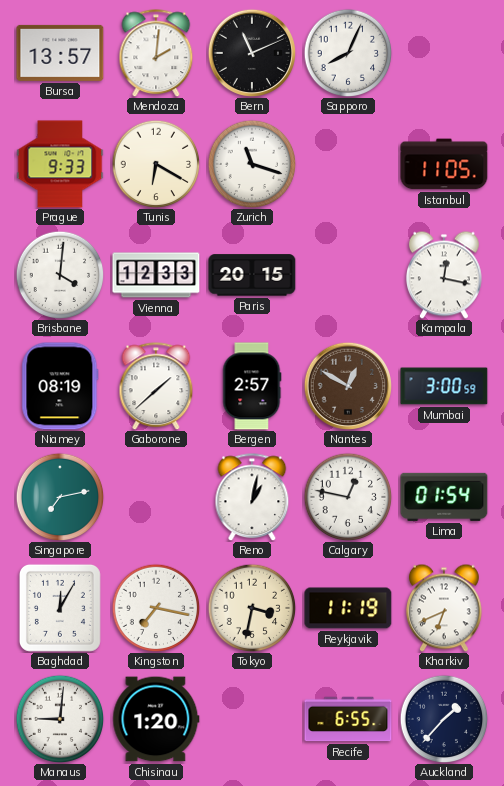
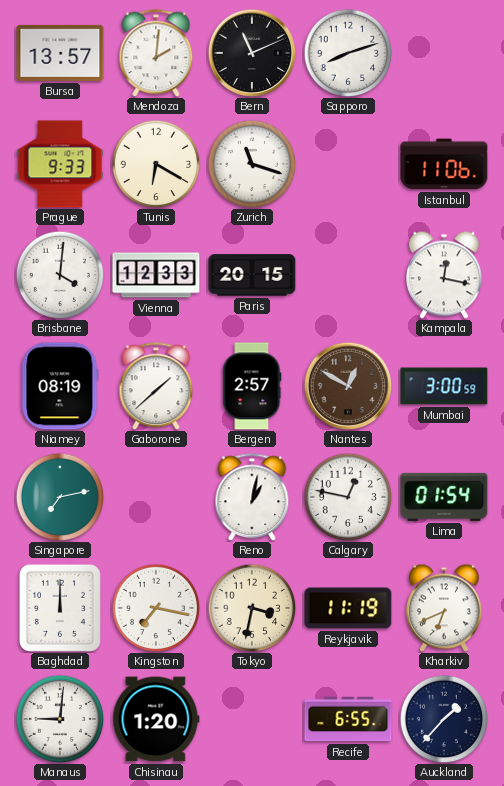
Sapporo: 8:04 -> 8:12
Istanbul: 11:05 -> 11:06
Baghdad: 12:05 -> 12:00
